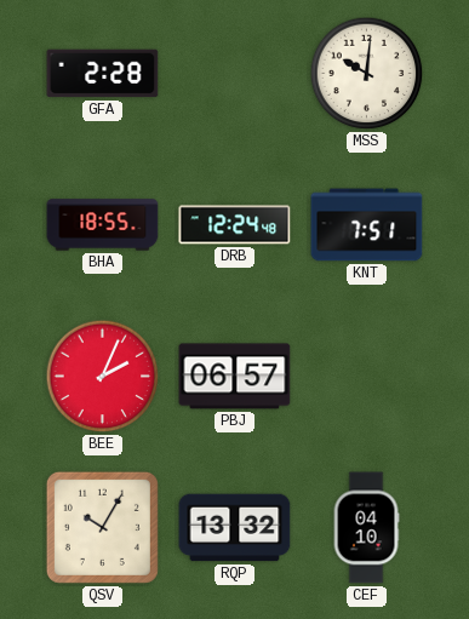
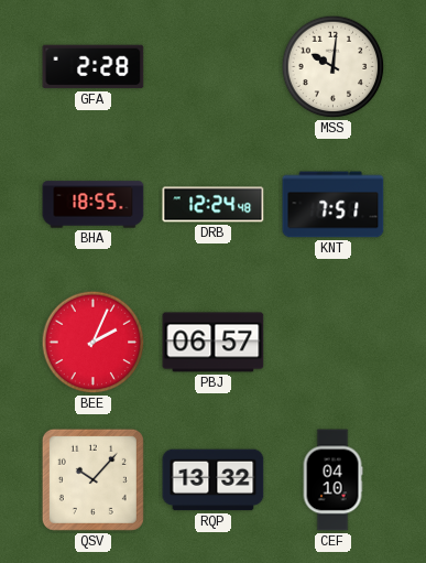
QSV: 10:05 -> 10:07
